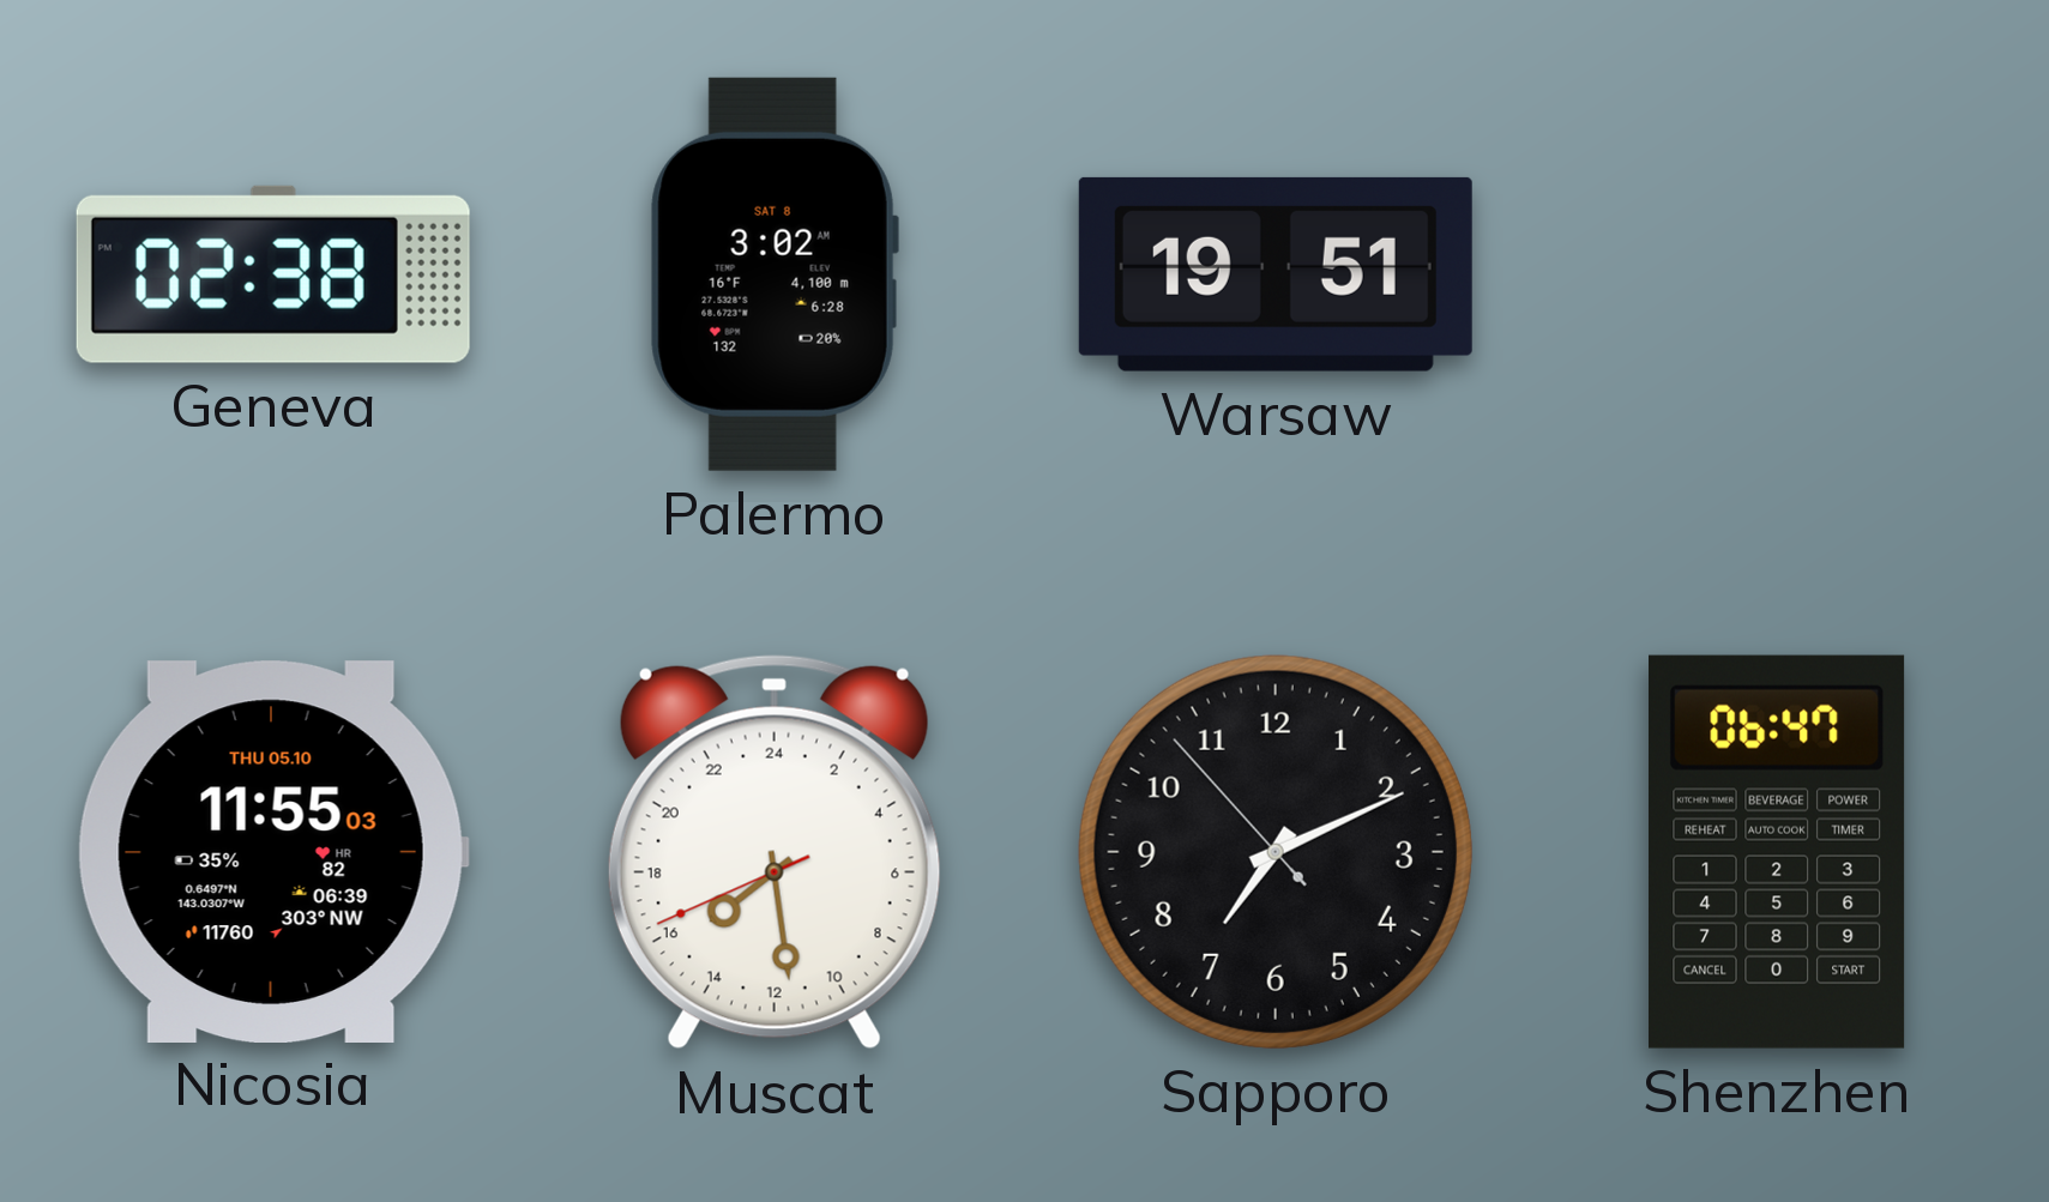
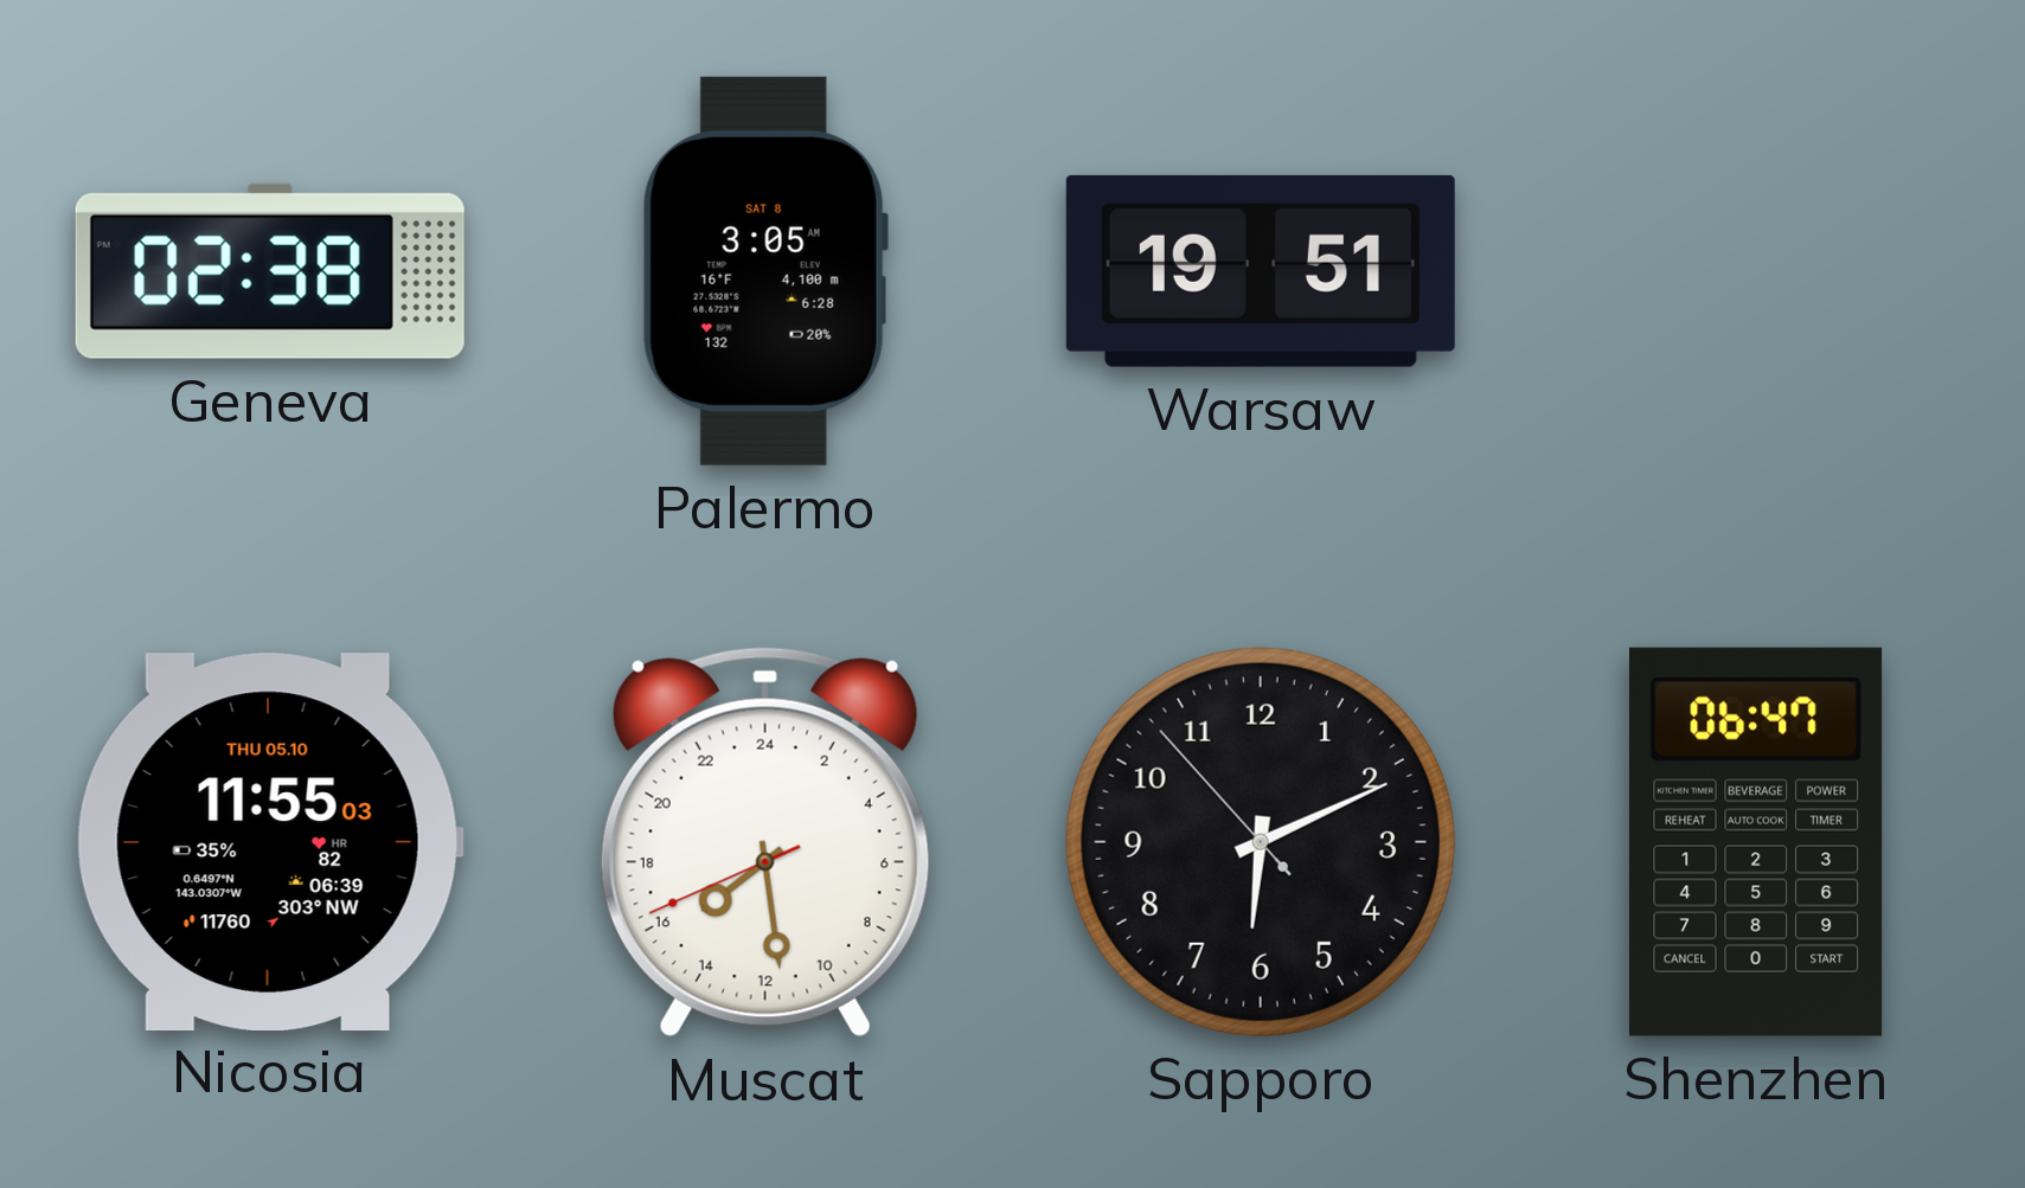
Palermo: 3:02 -> 3:05
Sapporo: 7:10 -> 6:10
